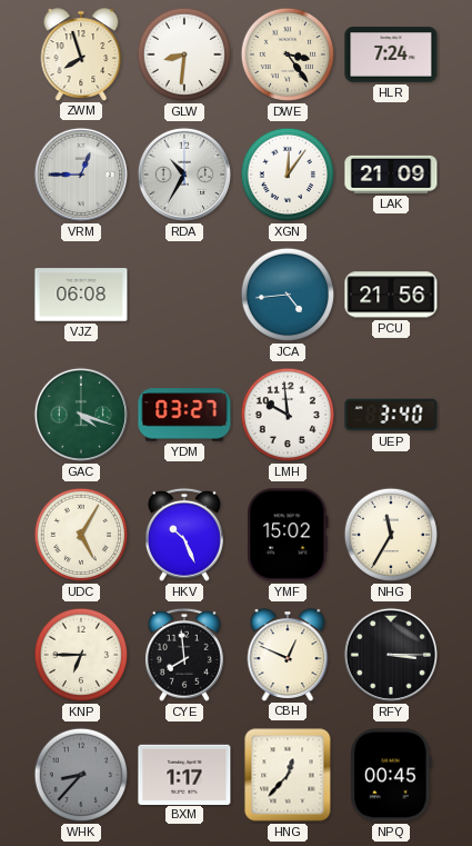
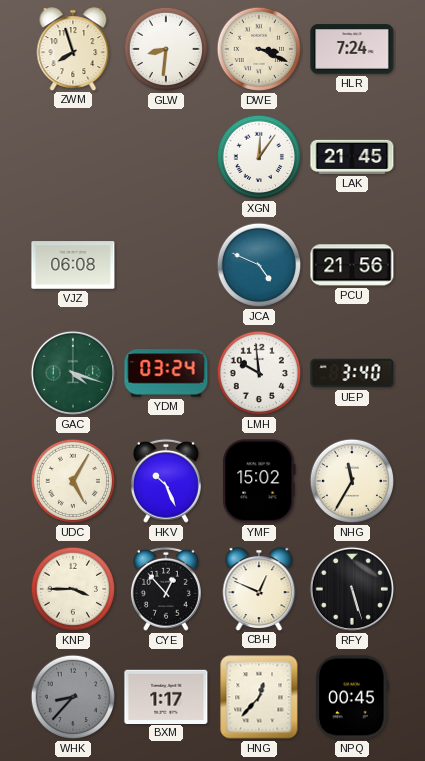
DWE: 3:24 -> 3:19
VRM: 12:45 -> none
RDA: 10:35 -> none
LAK: 21:09 -> 21:45
JCA: 4:44 -> 4:49
YDM: 03:27 -> 03:24
KNP: 6:45 -> 3:45
CYE: 7:59 -> 12:53
RFY: 3:15 -> 5:27
